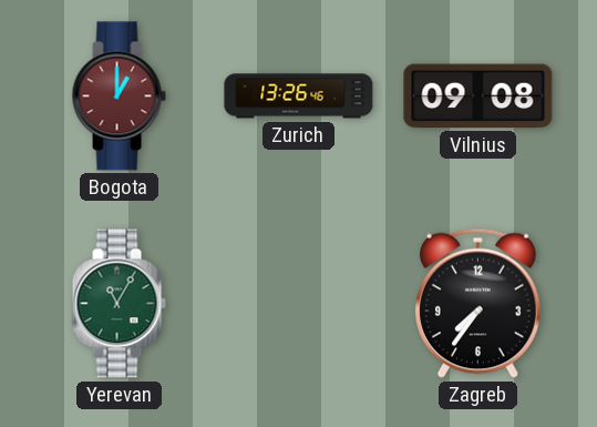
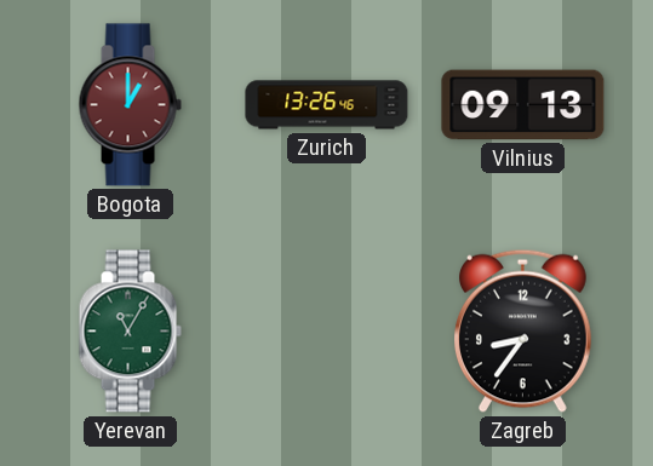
Vilnius: 09:08 -> 09:13
Zagreb: 7:36 -> 8:36
